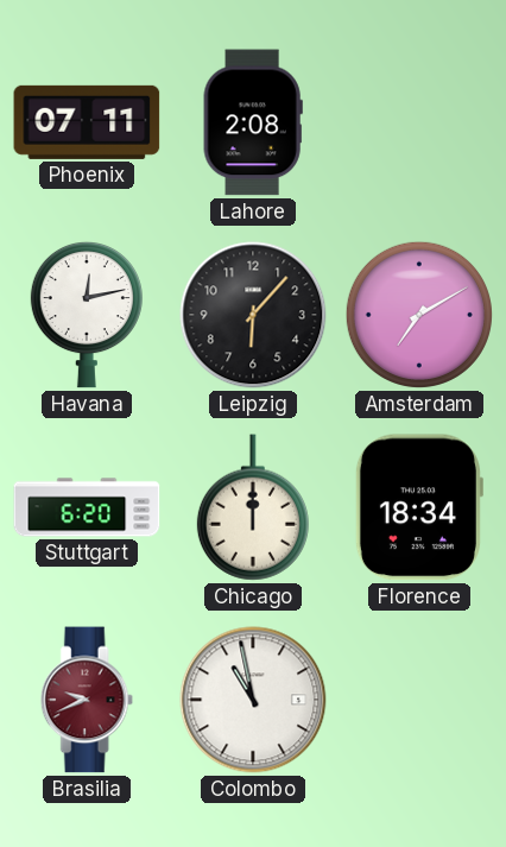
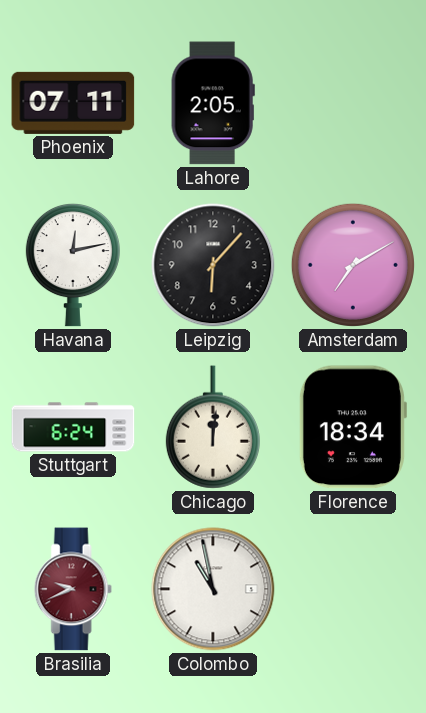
Lahore: 2:08 -> 2:05
Stuttgart: 6:20 -> 6:24
Chicago: 12:00 -> 12:01
